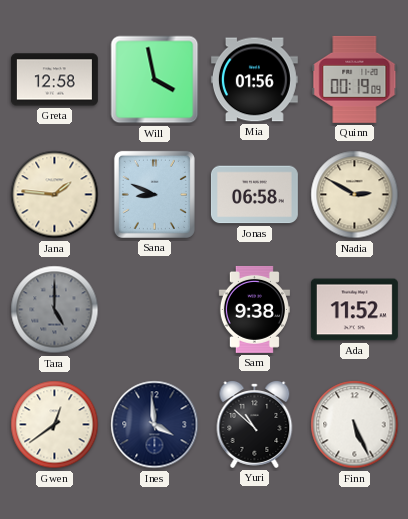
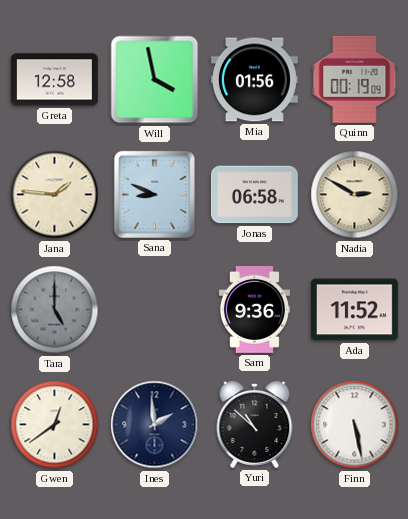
Sam: 9:38 -> 9:36
Ines: 3:59 -> 1:59
Finn: 5:26 -> 5:28
